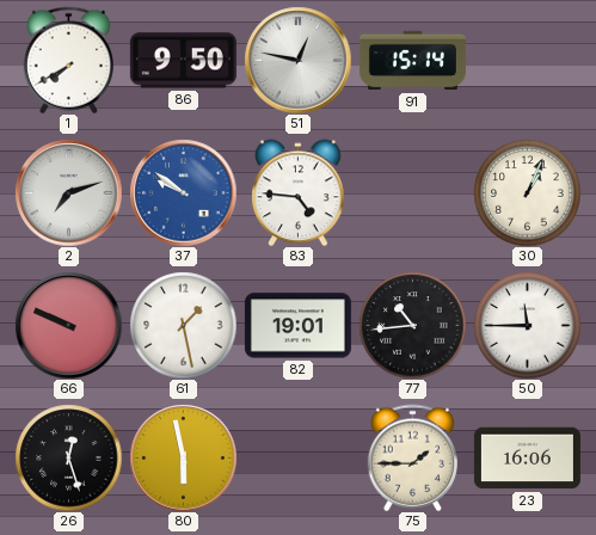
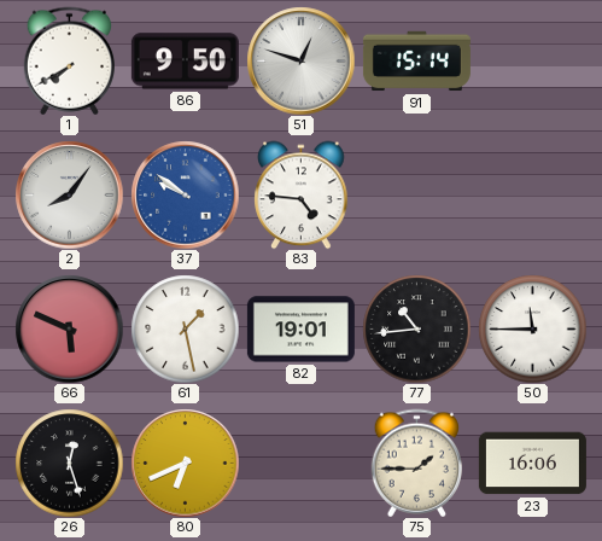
51: 12:47 -> 12:48
2: 7:12 -> 8:06
30: 1:04 -> none
66: 9:49 -> 5:49
80: 5:58 -> 6:41
